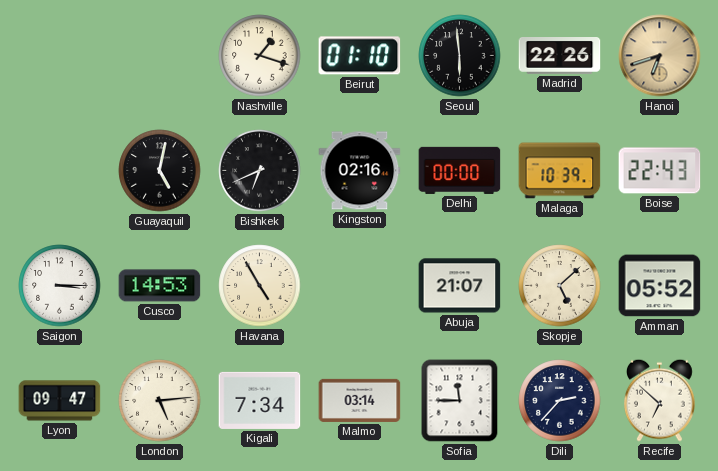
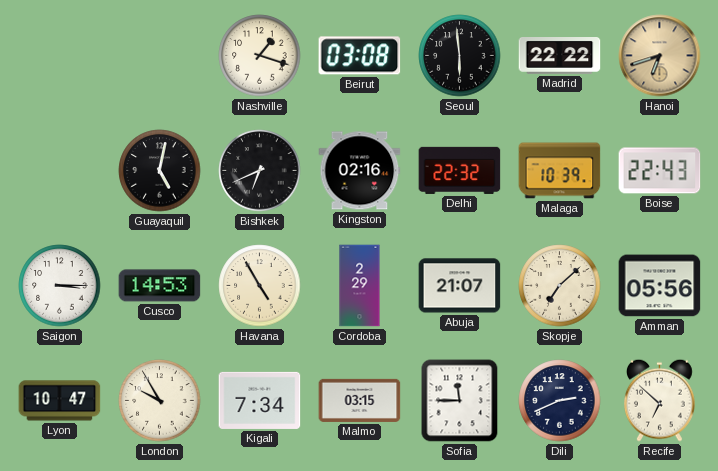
Beirut: 01:10 -> 03:08
Madrid: 22:26 -> 22:22
Delhi: 00:00 -> 22:32
Cordoba: none -> 2:29
Skopje: 5:08 -> 7:08
Amman: 05:52 -> 05:56
Lyon: 09:47 -> 10:47
London: 5:14 -> 9:55
Malmo: 03:14 -> 03:15
Dili: 2:37 -> 2:41
